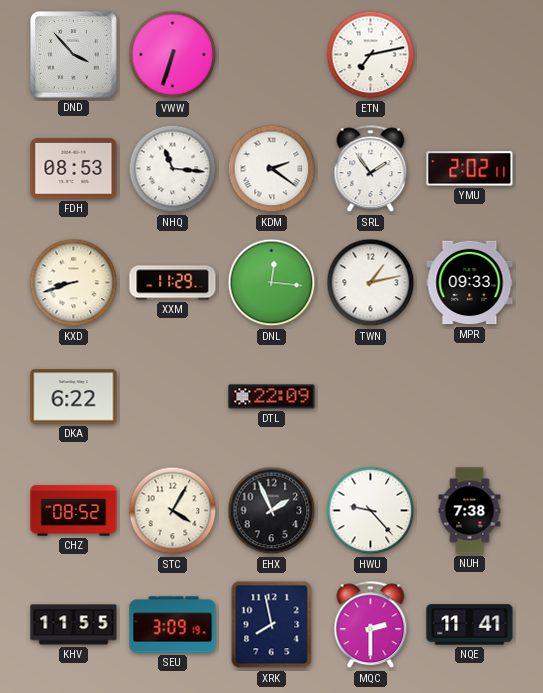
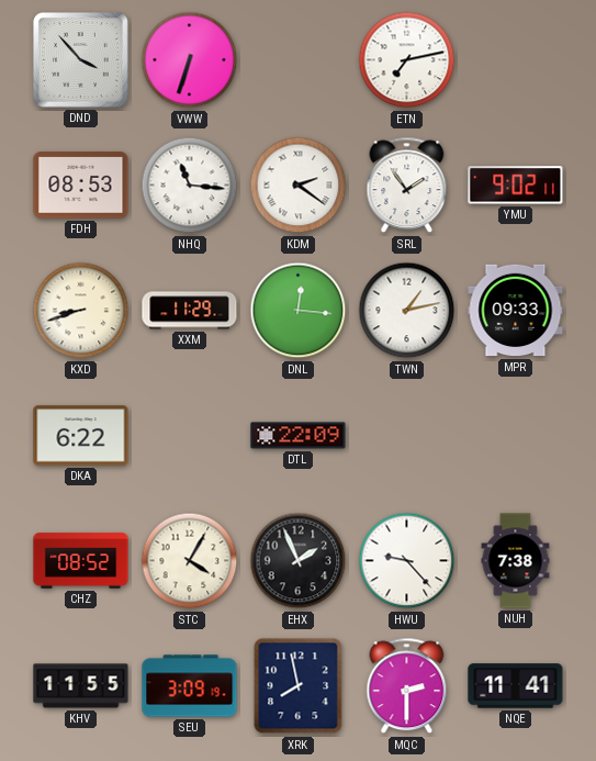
YMU: 2:02 -> 9:02
